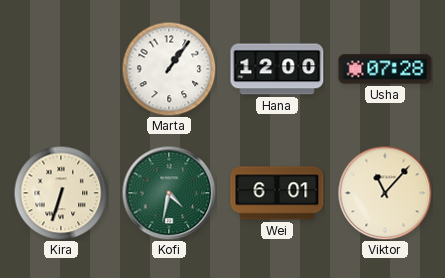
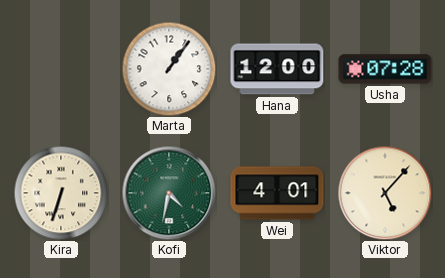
Wei: 6:01 -> 4:01
Viktor: 11:07 -> 5:07
